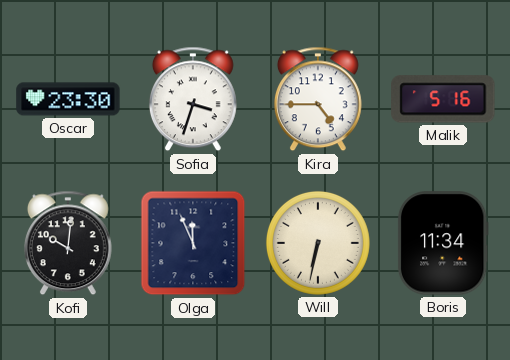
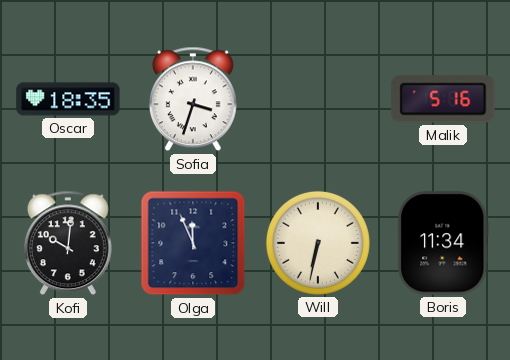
Oscar: 23:30 -> 18:35
Kira: 4:45 -> none
